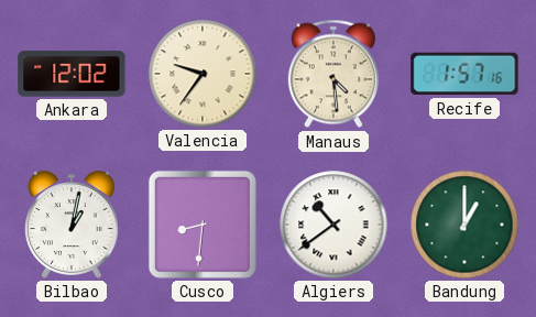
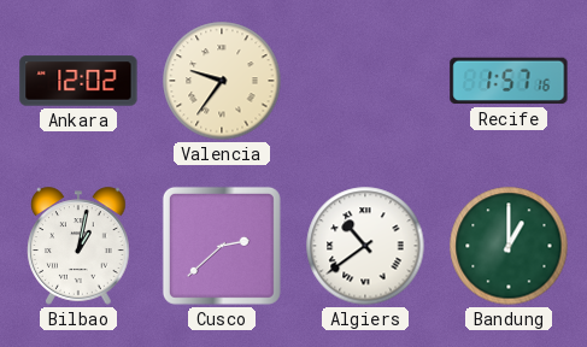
Manaus: 4:29 -> none
Cusco: 8:31 -> 2:38
